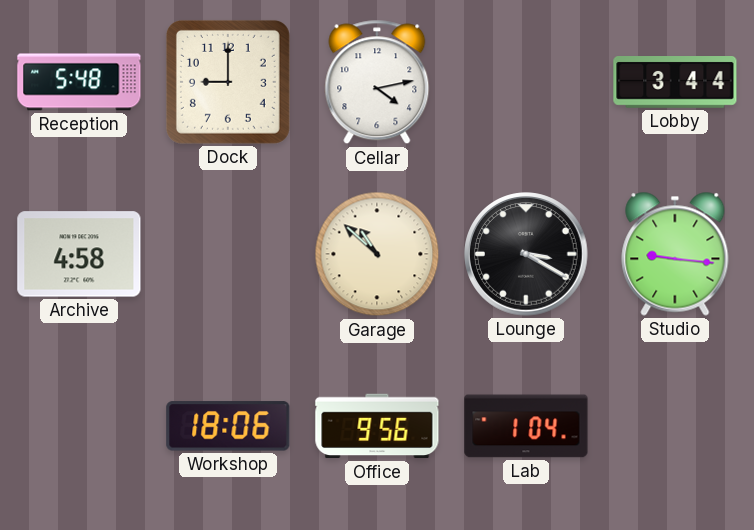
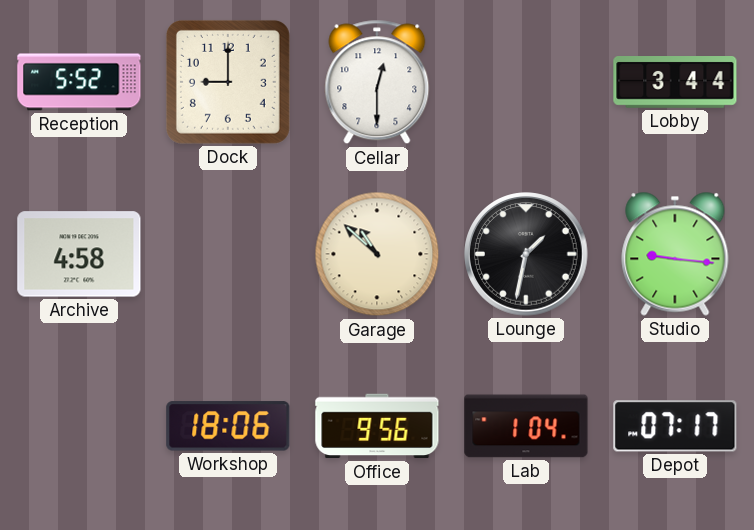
Reception: 5:48 -> 5:52
Cellar: 4:13 -> 12:30
Lounge: 3:20 -> 1:32
Depot: none -> 07:17
